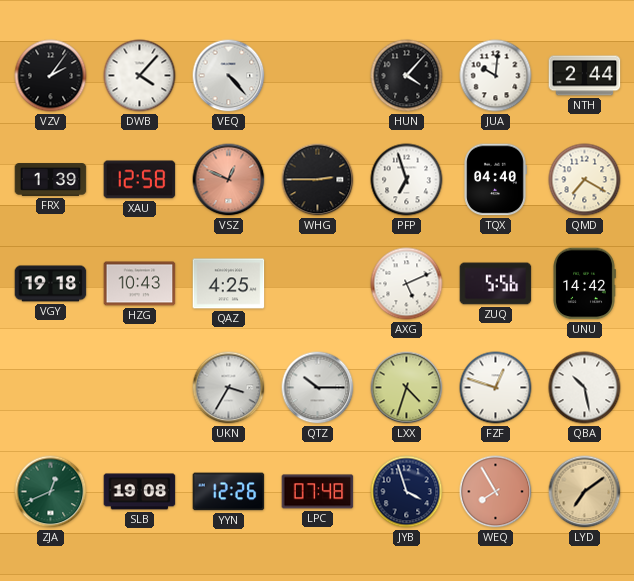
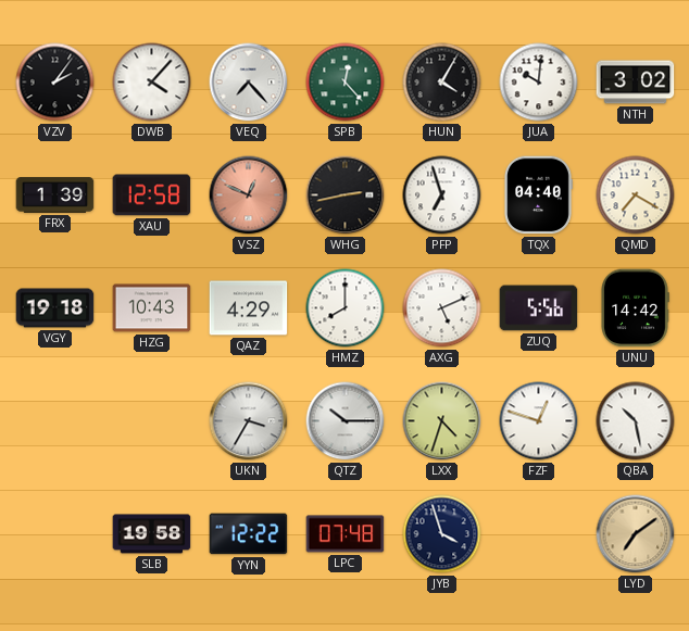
VEQ: 4:23 -> 7:23
SPB: none -> 12:23
HUN: 4:07 -> 4:05
NTH: 2:44 -> 3:02
WHG: 2:45 -> 2:43
QAZ: 4:25 -> 4:29
HMZ: none -> 8:00
ZJA: 12:41 -> none
SLB: 19:08 -> 19:58
YYN: 12:26 -> 12:22
WEQ: 7:55 -> none
